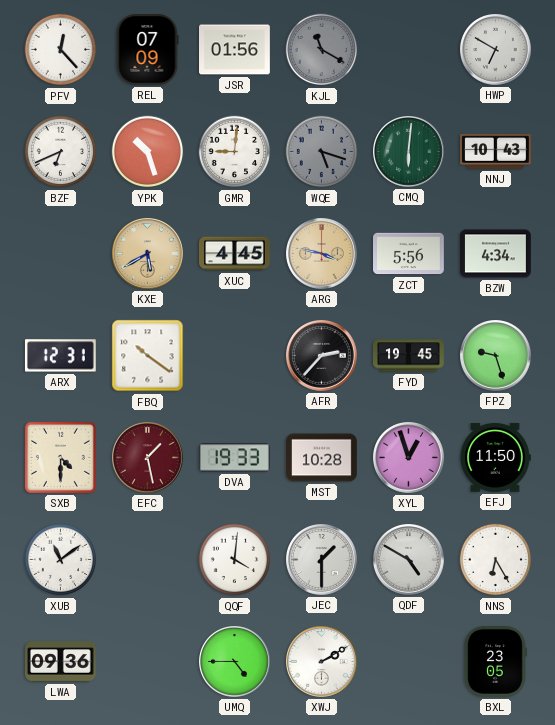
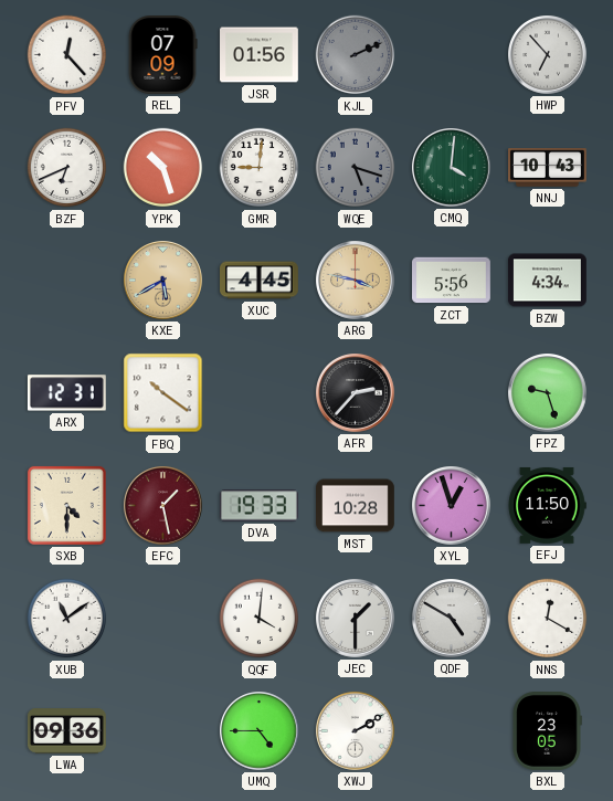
KJL: 11:20 -> 2:11
HWP: 6:50 -> 6:53
CMQ: 6:01 -> 4:01
FYD: 19:45 -> none
NNS: 6:25 -> 12:20
